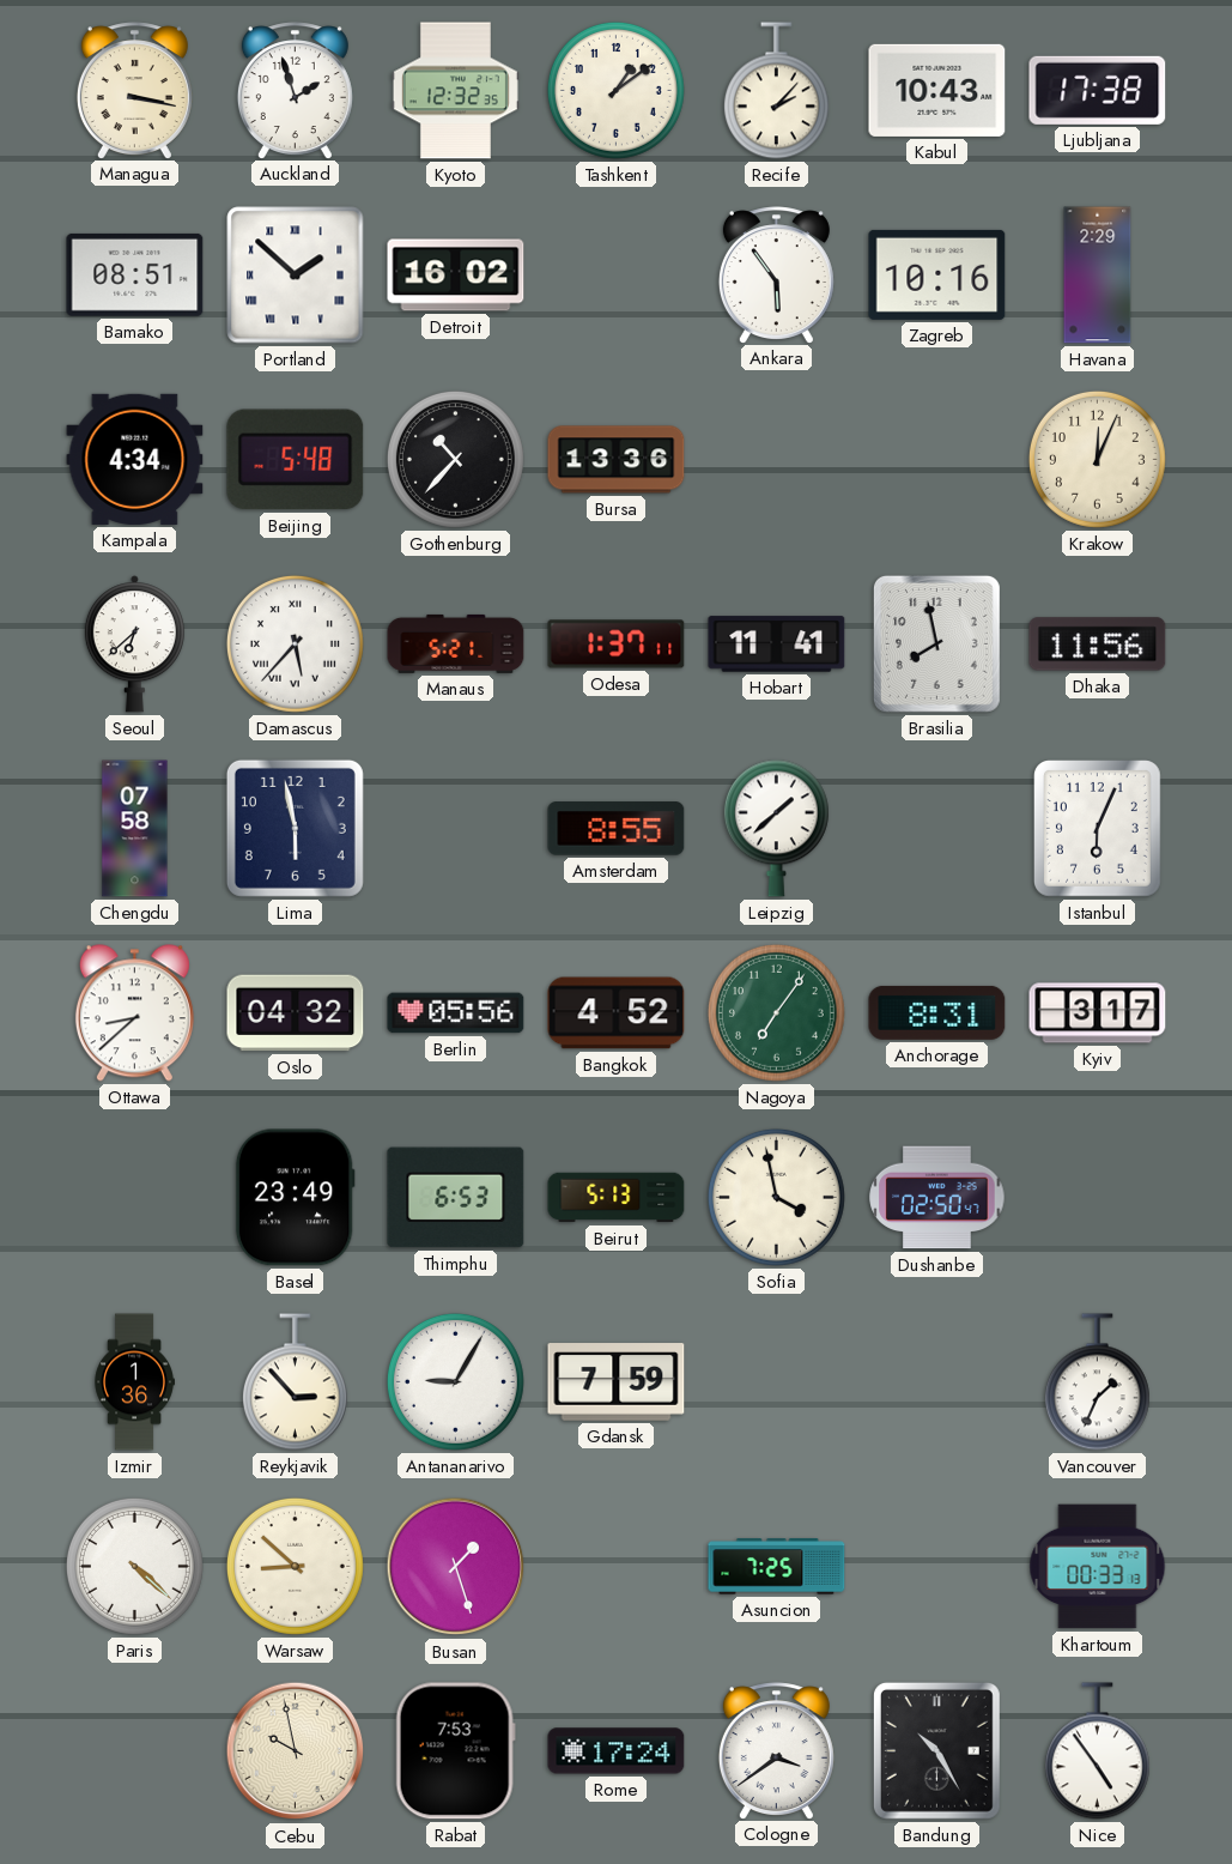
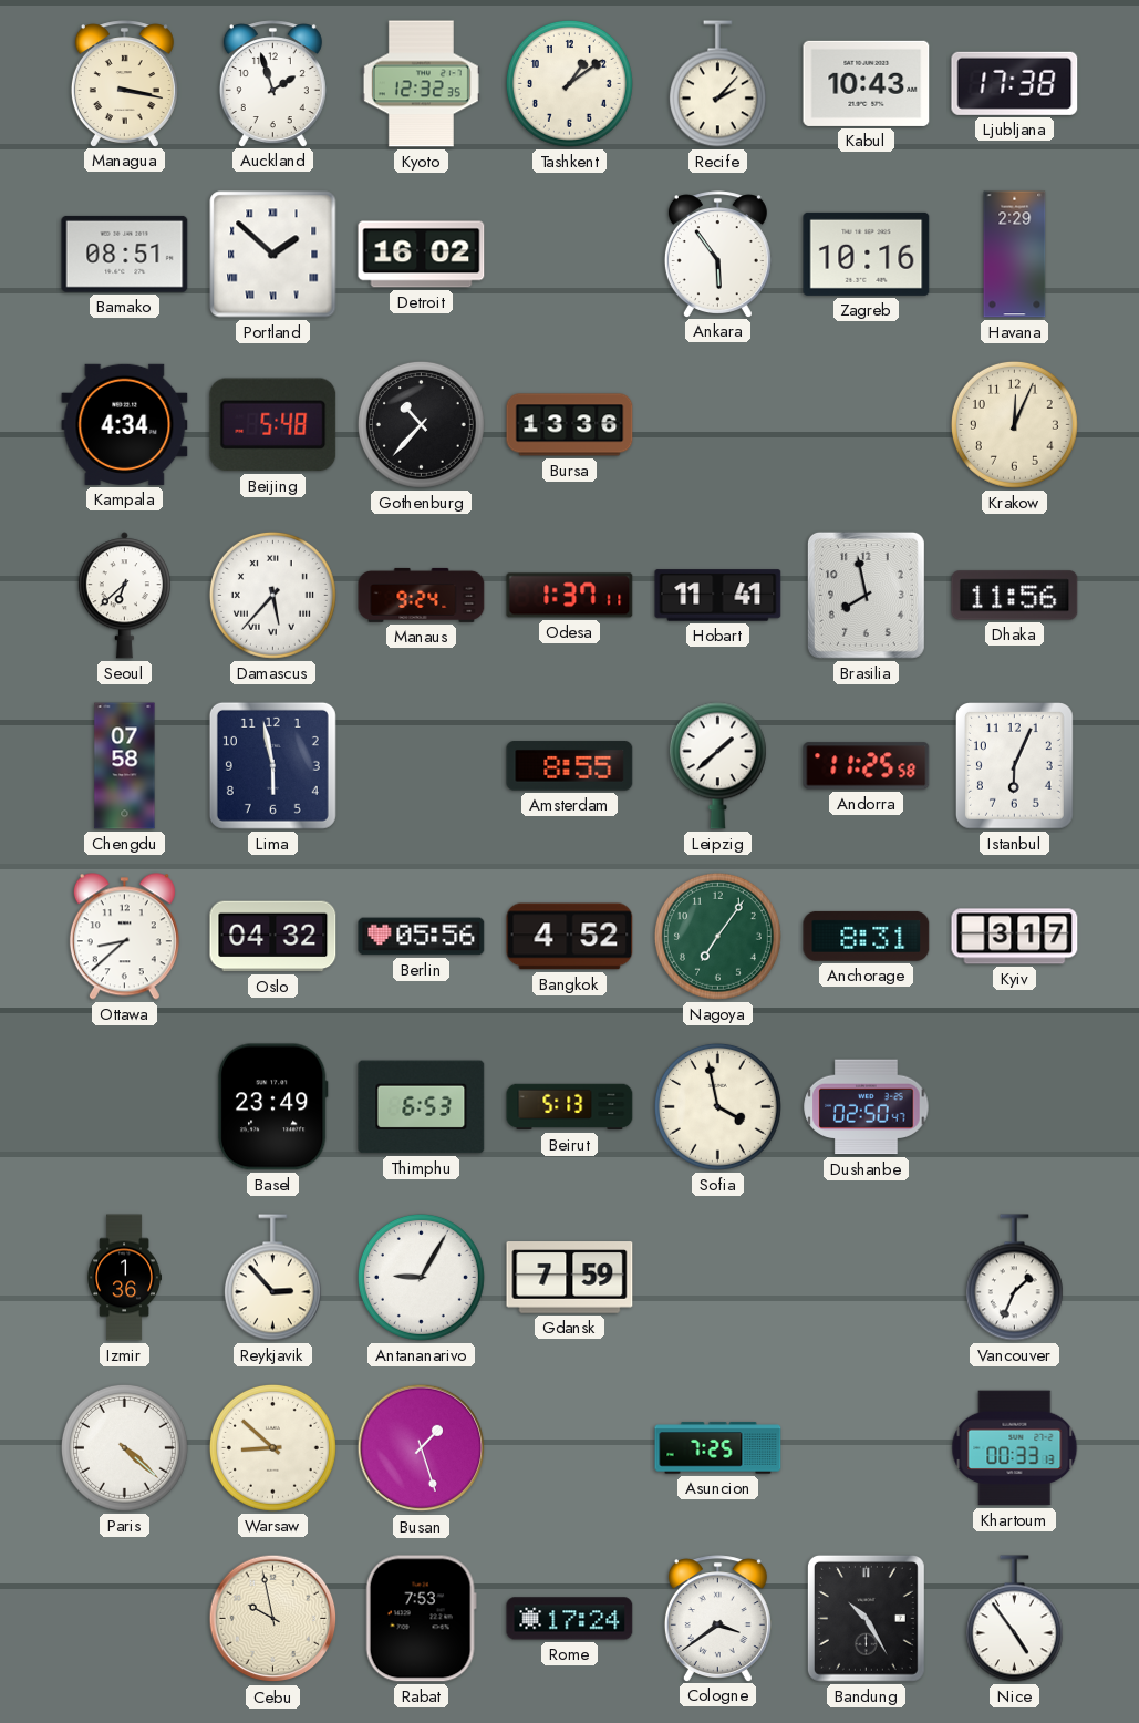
Manaus: 5:21 -> 9:24
Andorra: none -> 11:25
